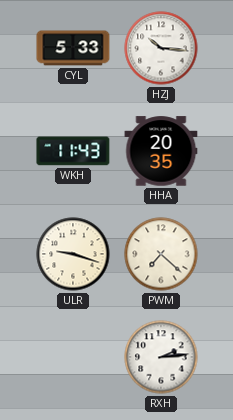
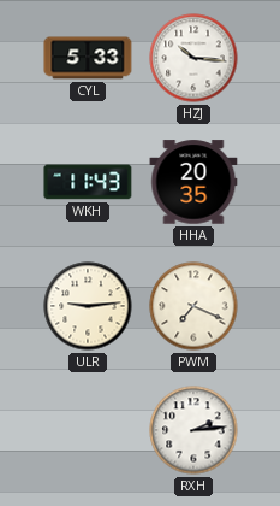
ULR: 9:18 -> 9:14
PWM: 7:22 -> 7:19
